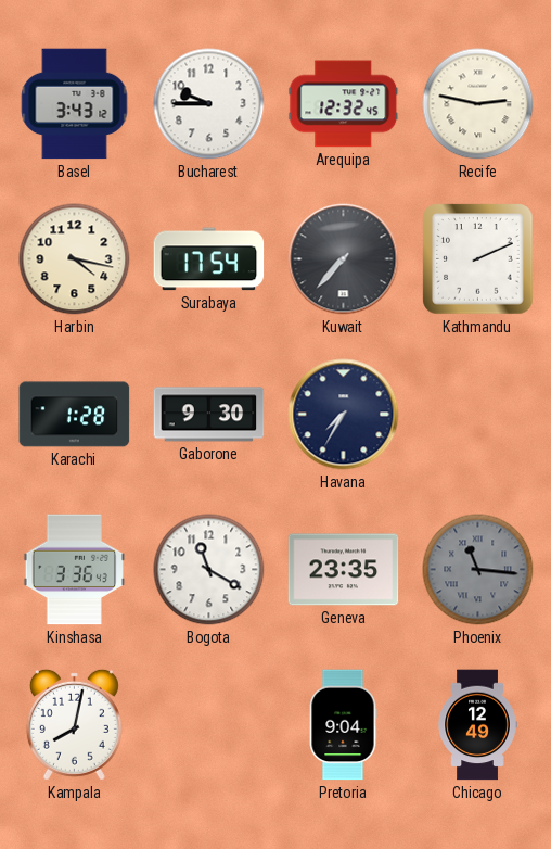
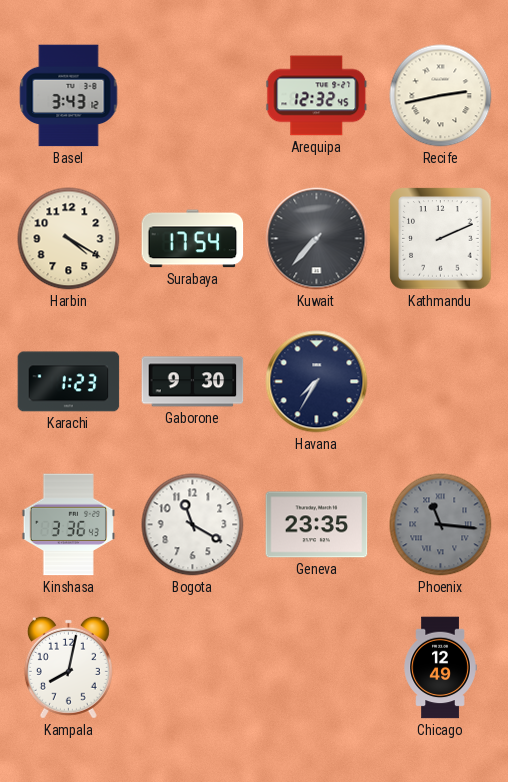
Bucharest: 9:45 -> none
Recife: 2:47 -> 2:43
Harbin: 4:17 -> 4:20
Karachi: 1:28 -> 1:23
Pretoria: 9:04 -> none
